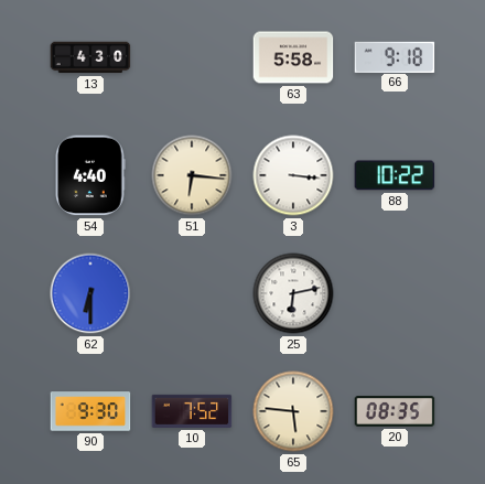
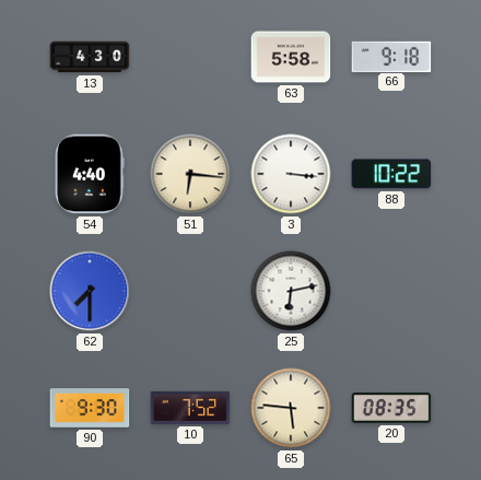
62: 6:30 -> 7:30
